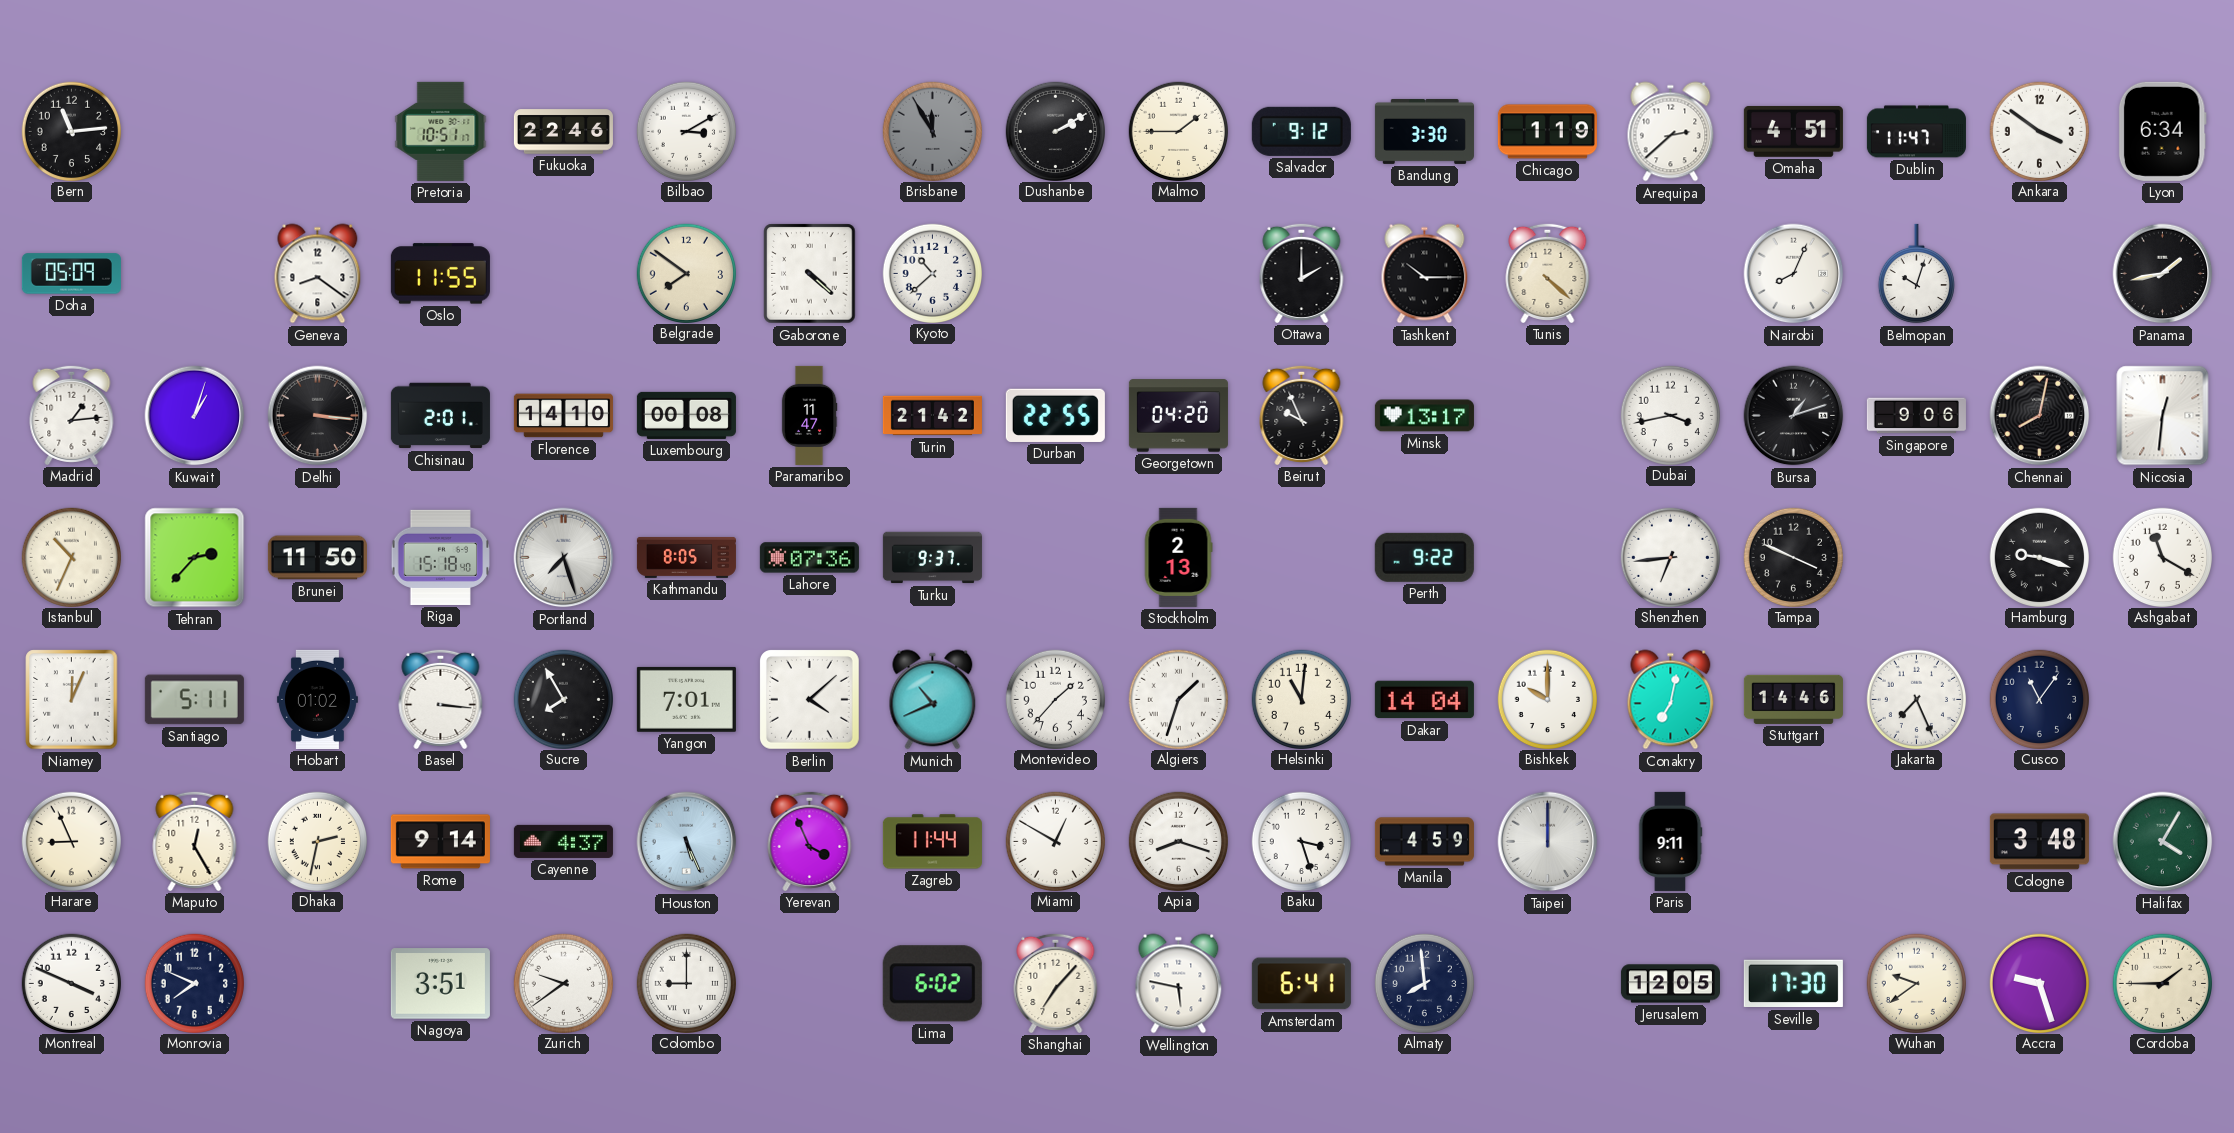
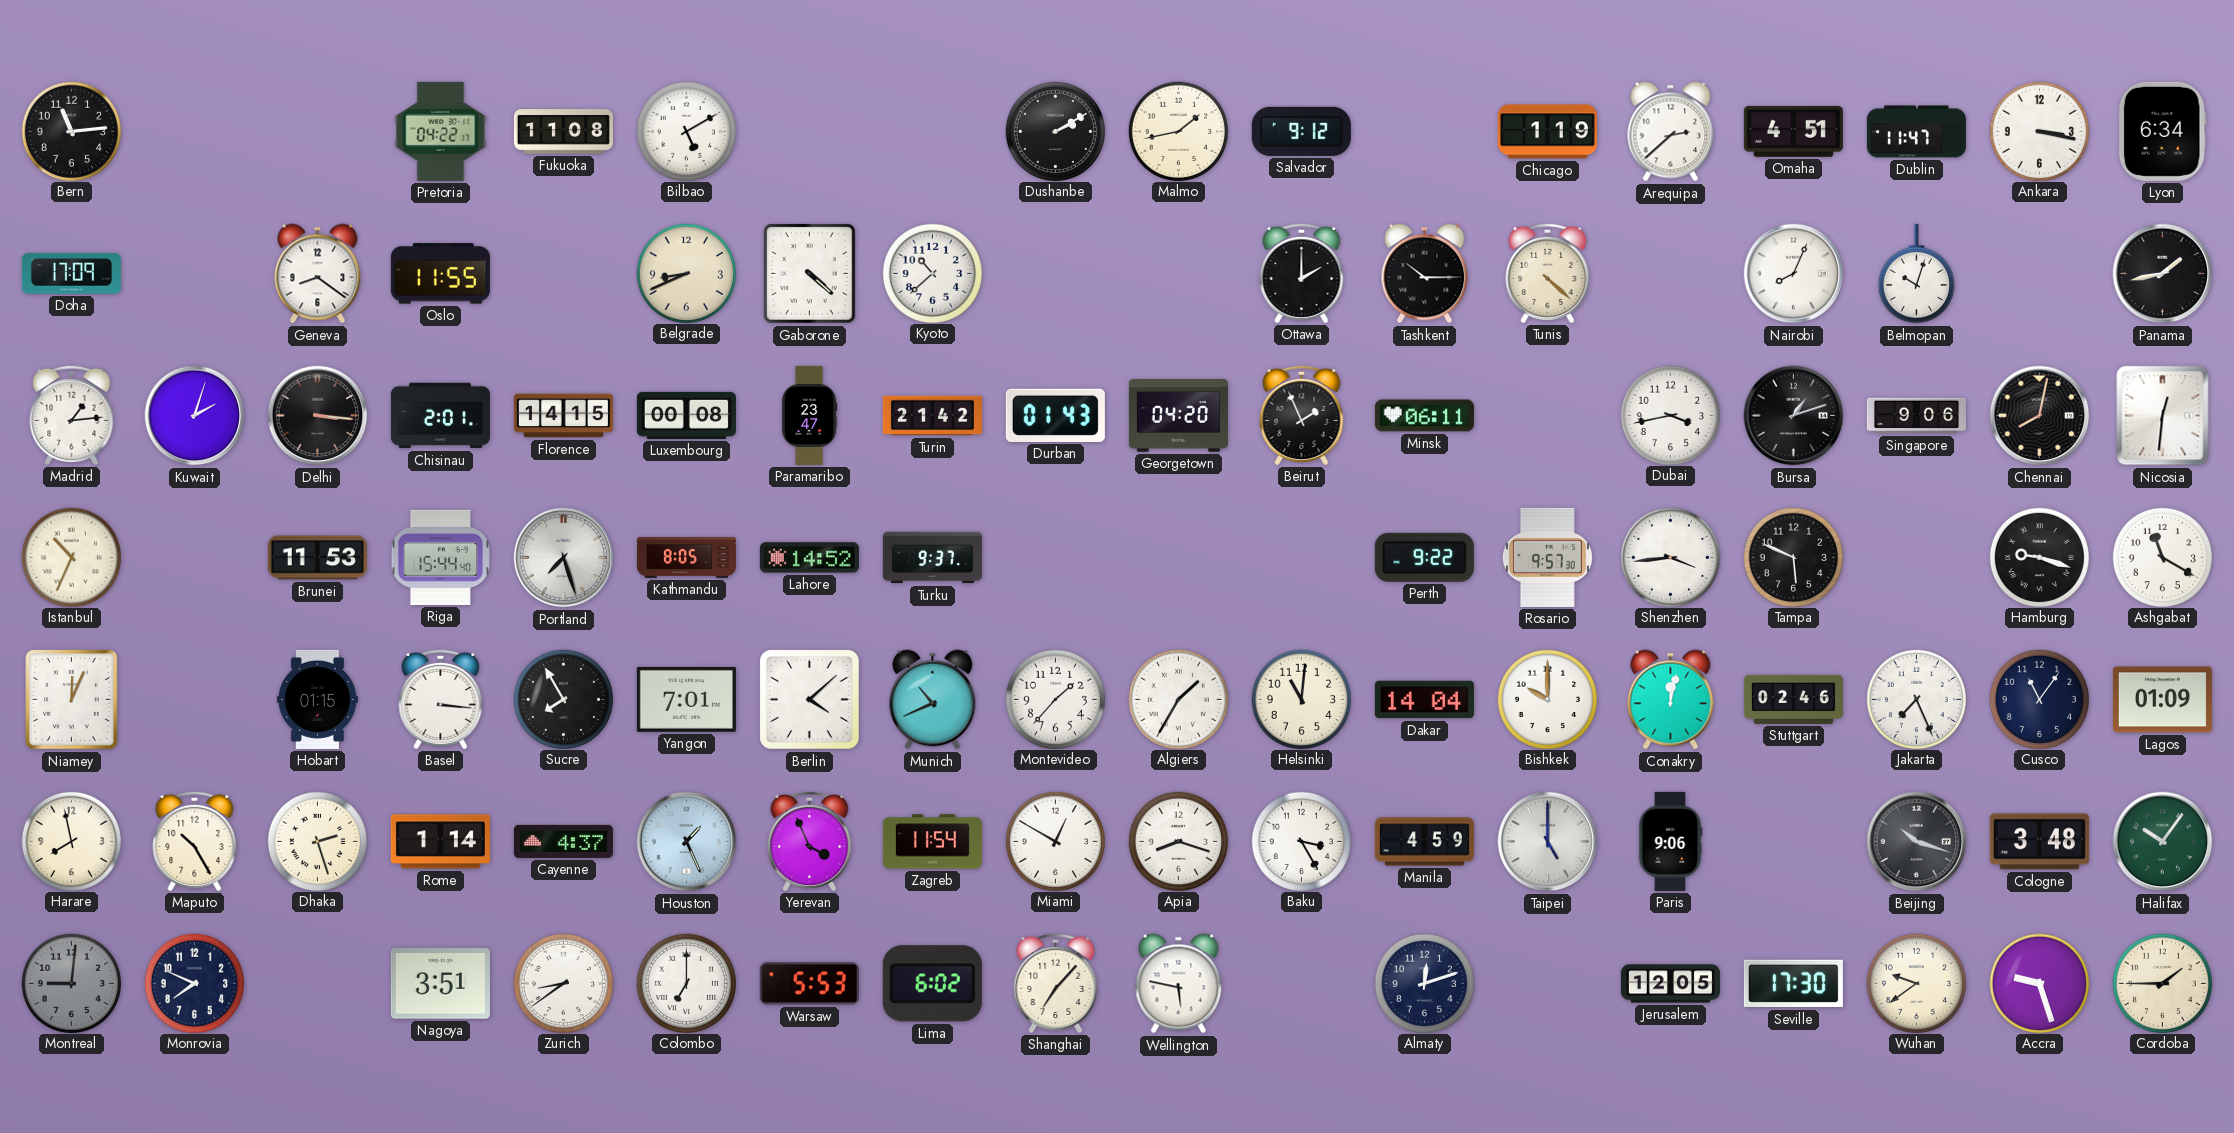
Pretoria: 10:51 -> 04:22
Fukuoka: 22:46 -> 11:08
Bilbao: 3:10 -> 5:10
Brisbane: 11:55 -> none
Malmo: 1:45 -> 1:43
Bandung: 3:30 -> none
Ankara: 3:51 -> 3:17
Doha: 05:09 -> 17:09
Belgrade: 7:51 -> 8:41
Kuwait: 1:03 -> 2:03
Florence: 14:10 -> 14:15
Paramaribo: 11:47 -> 23:47
Durban: 22:55 -> 01:43
Beirut: 9:56 -> 1:56
Minsk: 13:17 -> 06:11
Tehran: 2:37 -> none
Brunei: 11:50 -> 11:53
Riga: 15:18 -> 15:44
Lahore: 07:36 -> 14:52
Stockholm: 2:13 -> none
Rosario: none -> 9:57
Shenzhen: 6:44 -> 3:44
Tampa: 3:49 -> 5:49
Santiago: 5:11 -> none
Hobart: 01:02 -> 01:15
Algiers: 1:33 -> 1:35
Conakry: 7:02 -> 12:02
Stuttgart: 14:46 -> 02:46
Lagos: none -> 01:09
Harare: 8:56 -> 7:58
Maputo: 12:25 -> 10:25
Dhaka: 2:32 -> 2:27
Rome: 9:14 -> 1:14
Houston: 5:26 -> 1:26
Zagreb: 11:44 -> 11:54
Baku: 3:27 -> 3:25
Taipei: 12:00 -> 5:00
Paris: 9:11 -> 9:06
Beijing: none -> 10:18
Halifax: 4:05 -> 10:06
Montreal: 3:49 -> 9:01
Montreal dial: white -> grey
Zurich: 9:39 -> 8:39
Colombo: 9:00 -> 7:00
Warsaw: none -> 5:53
Amsterdam: 6:41 -> none
Almaty: 7:59 -> 12:12
